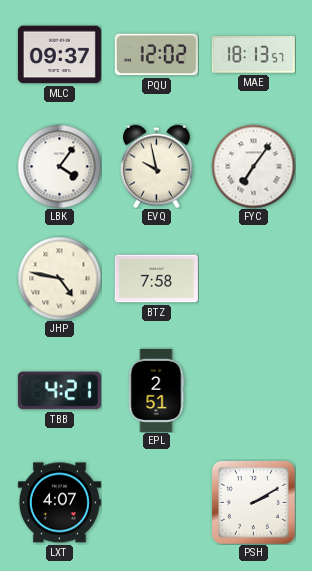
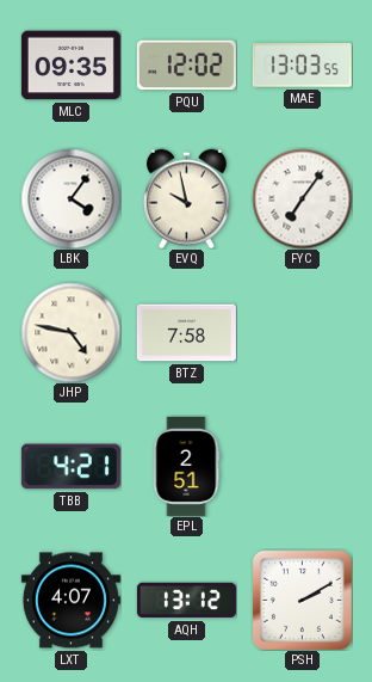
MLC: 09:37 -> 09:35
MAE: 18:13 -> 13:03
AQH: none -> 13:12
